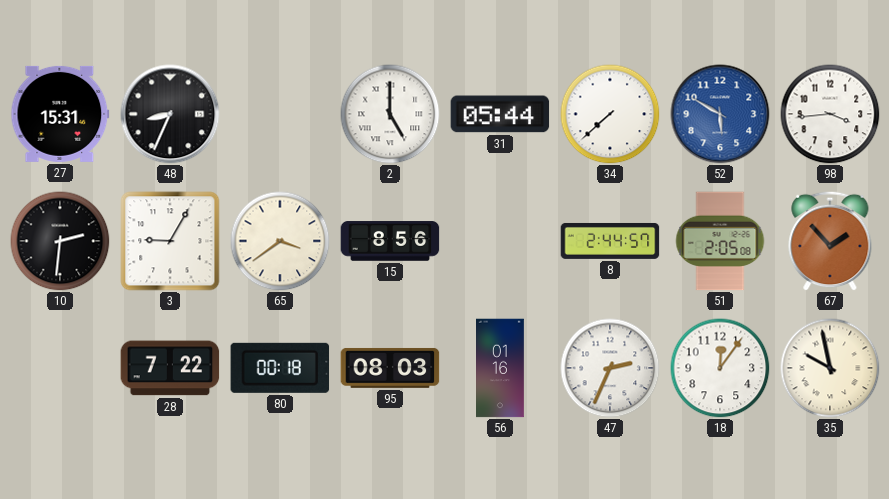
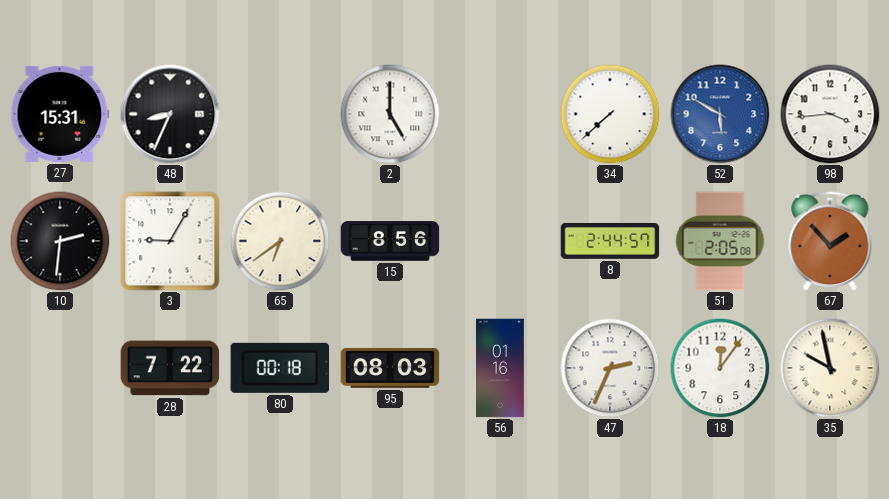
31: 05:44 -> none
65: 3:39 -> 6:39
